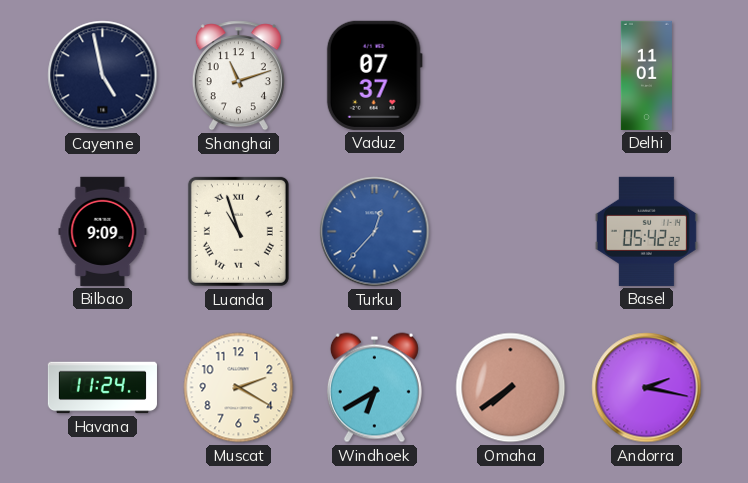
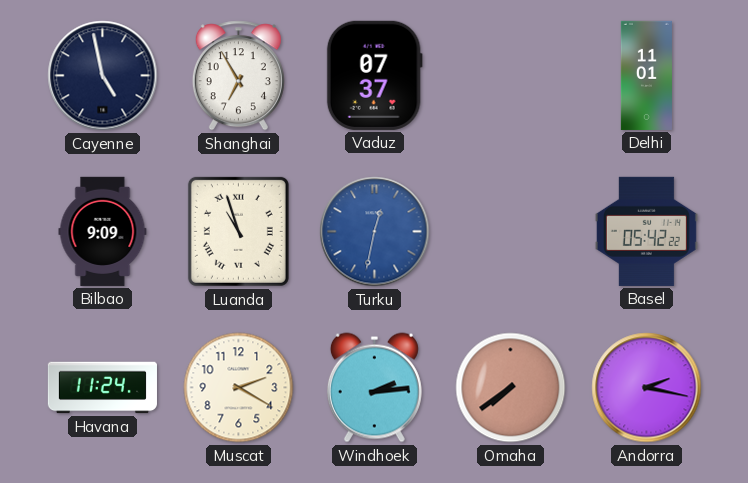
Shanghai: 11:12 -> 6:55
Turku: 12:37 -> 12:32
Windhoek: 6:40 -> 2:14
